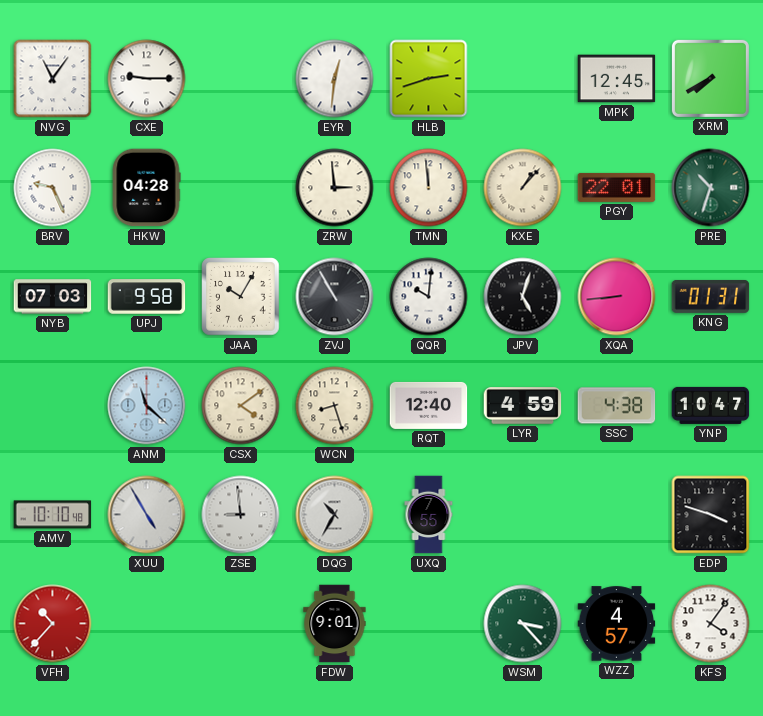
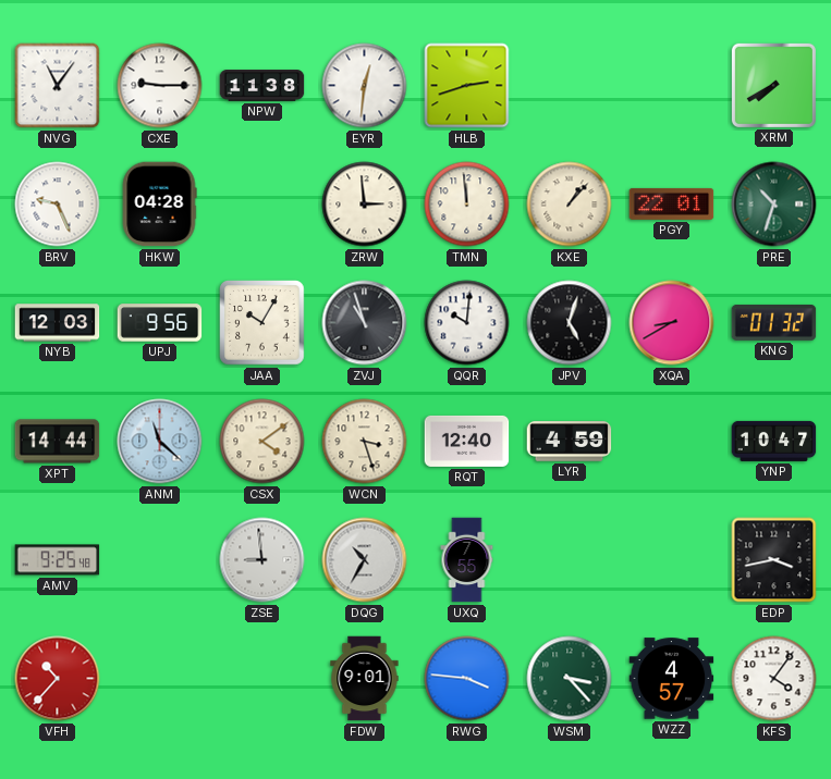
NPW: none -> 11:38
MPK: 12:45 -> none
NYB: 07:03 -> 12:03
UPJ: 9:58 -> 9:56
ZVJ: 10:55 -> 10:57
XQA: 8:44 -> 8:40
KNG: 01:31 -> 01:32
XPT: none -> 14:44
WCN: 8:27 -> 3:27
SSC: 4:38 -> none
AMV: 10:10 -> 9:25
XUU: 4:55 -> none
EDP: 3:48 -> 3:43
RWG: none -> 3:46
